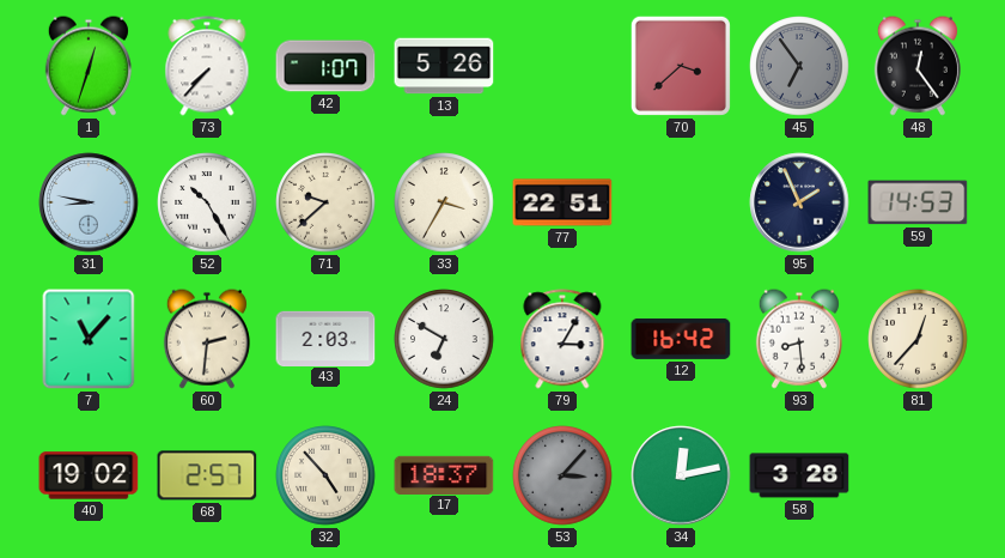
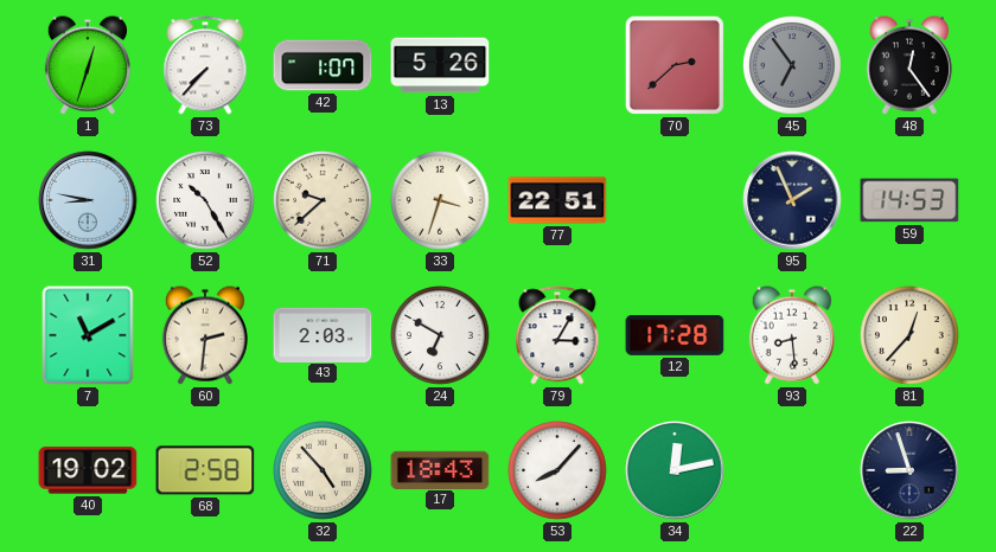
70: 3:38 -> 2:38
33: 3:35 -> 3:33
7: 11:07 -> 11:10
12: 16:42 -> 17:28
68: 2:57 -> 2:58
17: 18:37 -> 18:43
53: 3:07 -> 8:07
53 dial: grey -> white
58: 3:28 -> none
22: none -> 8:57
